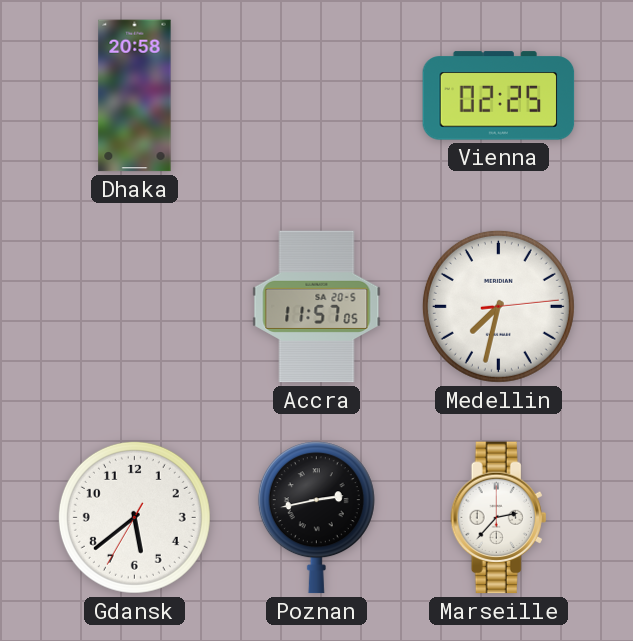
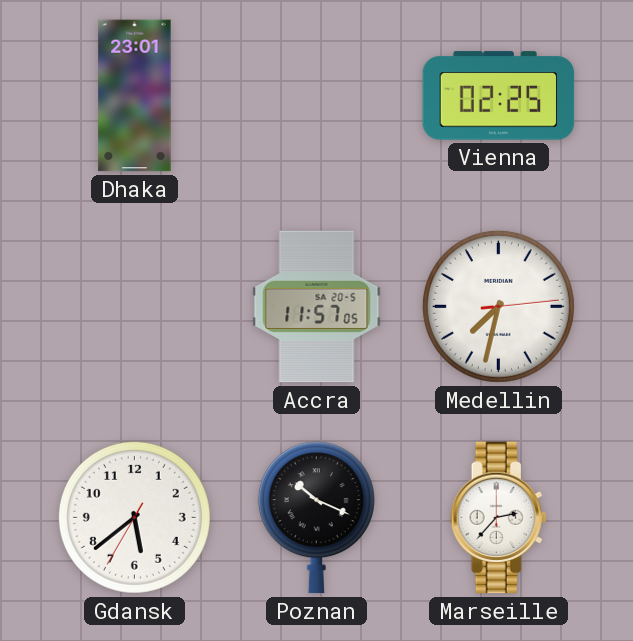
Dhaka: 20:58 -> 23:01
Poznan: 2:43 -> 10:19
